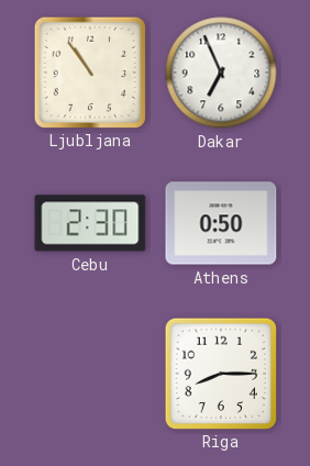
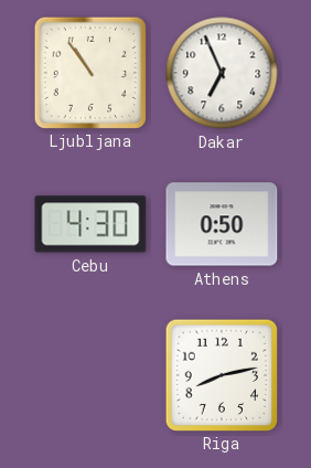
Cebu: 2:30 -> 4:30
Riga: 8:15 -> 8:13
